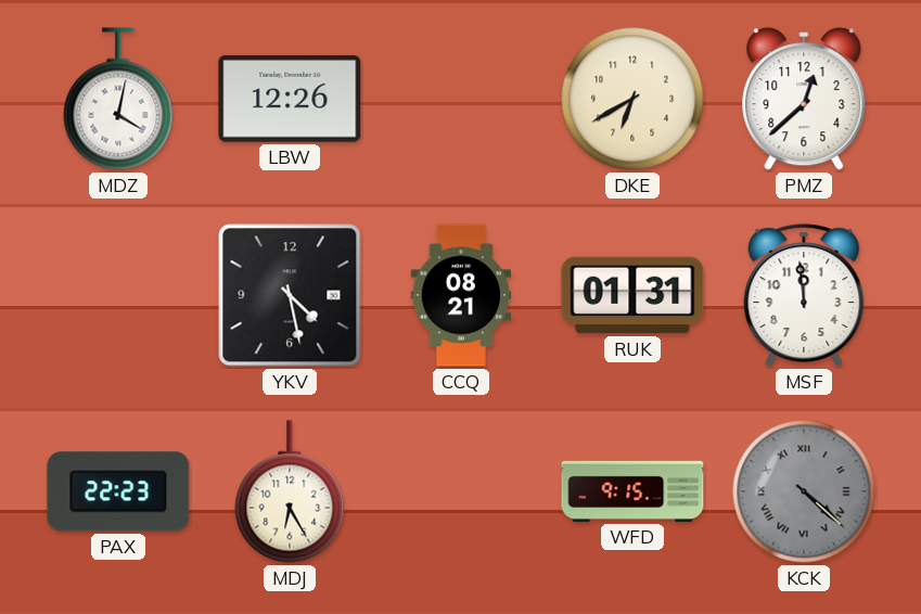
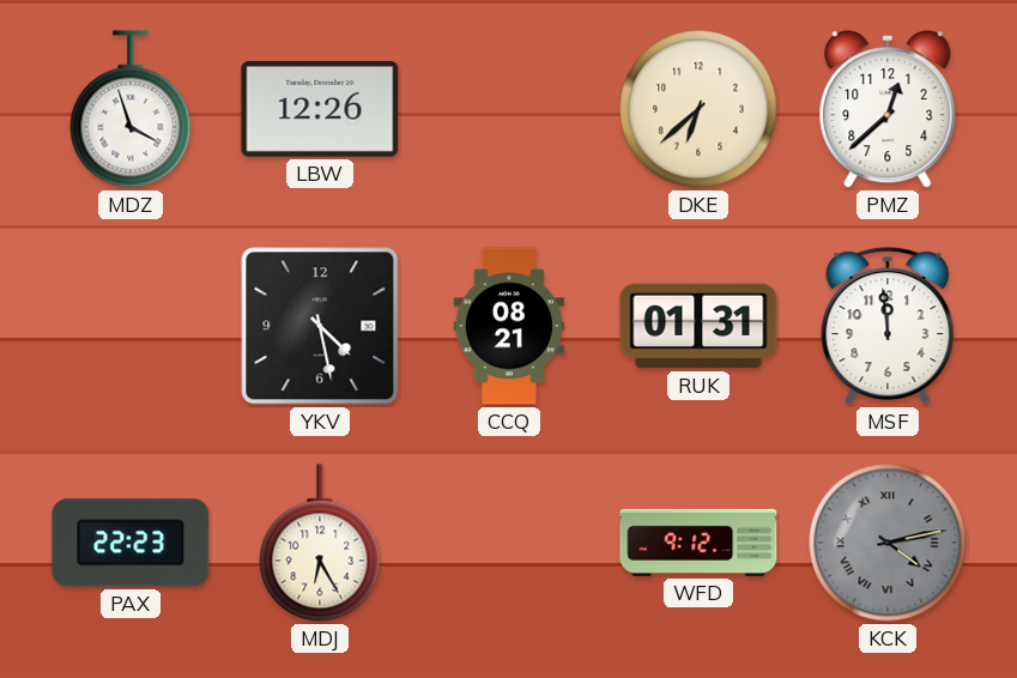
MDZ: 4:02 -> 3:57
DKE: 6:40 -> 6:38
WFD: 9:15 -> 9:12
KCK: 4:22 -> 4:13
